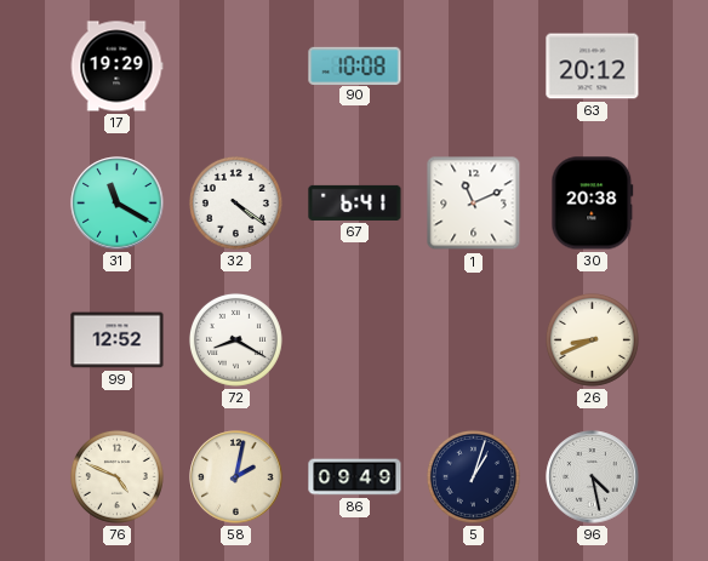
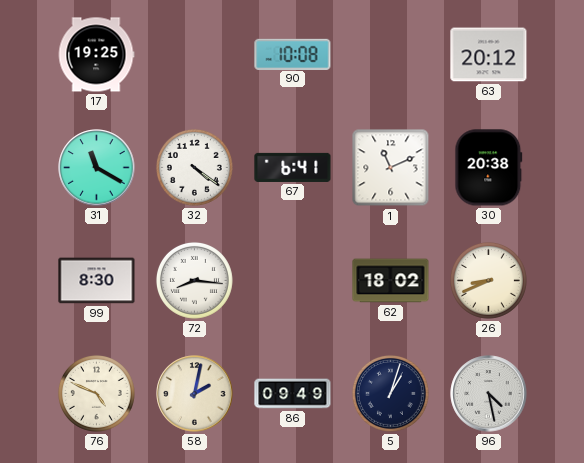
17: 19:29 -> 19:25
99: 12:52 -> 8:30
72: 8:20 -> 8:16
62: none -> 18:02
